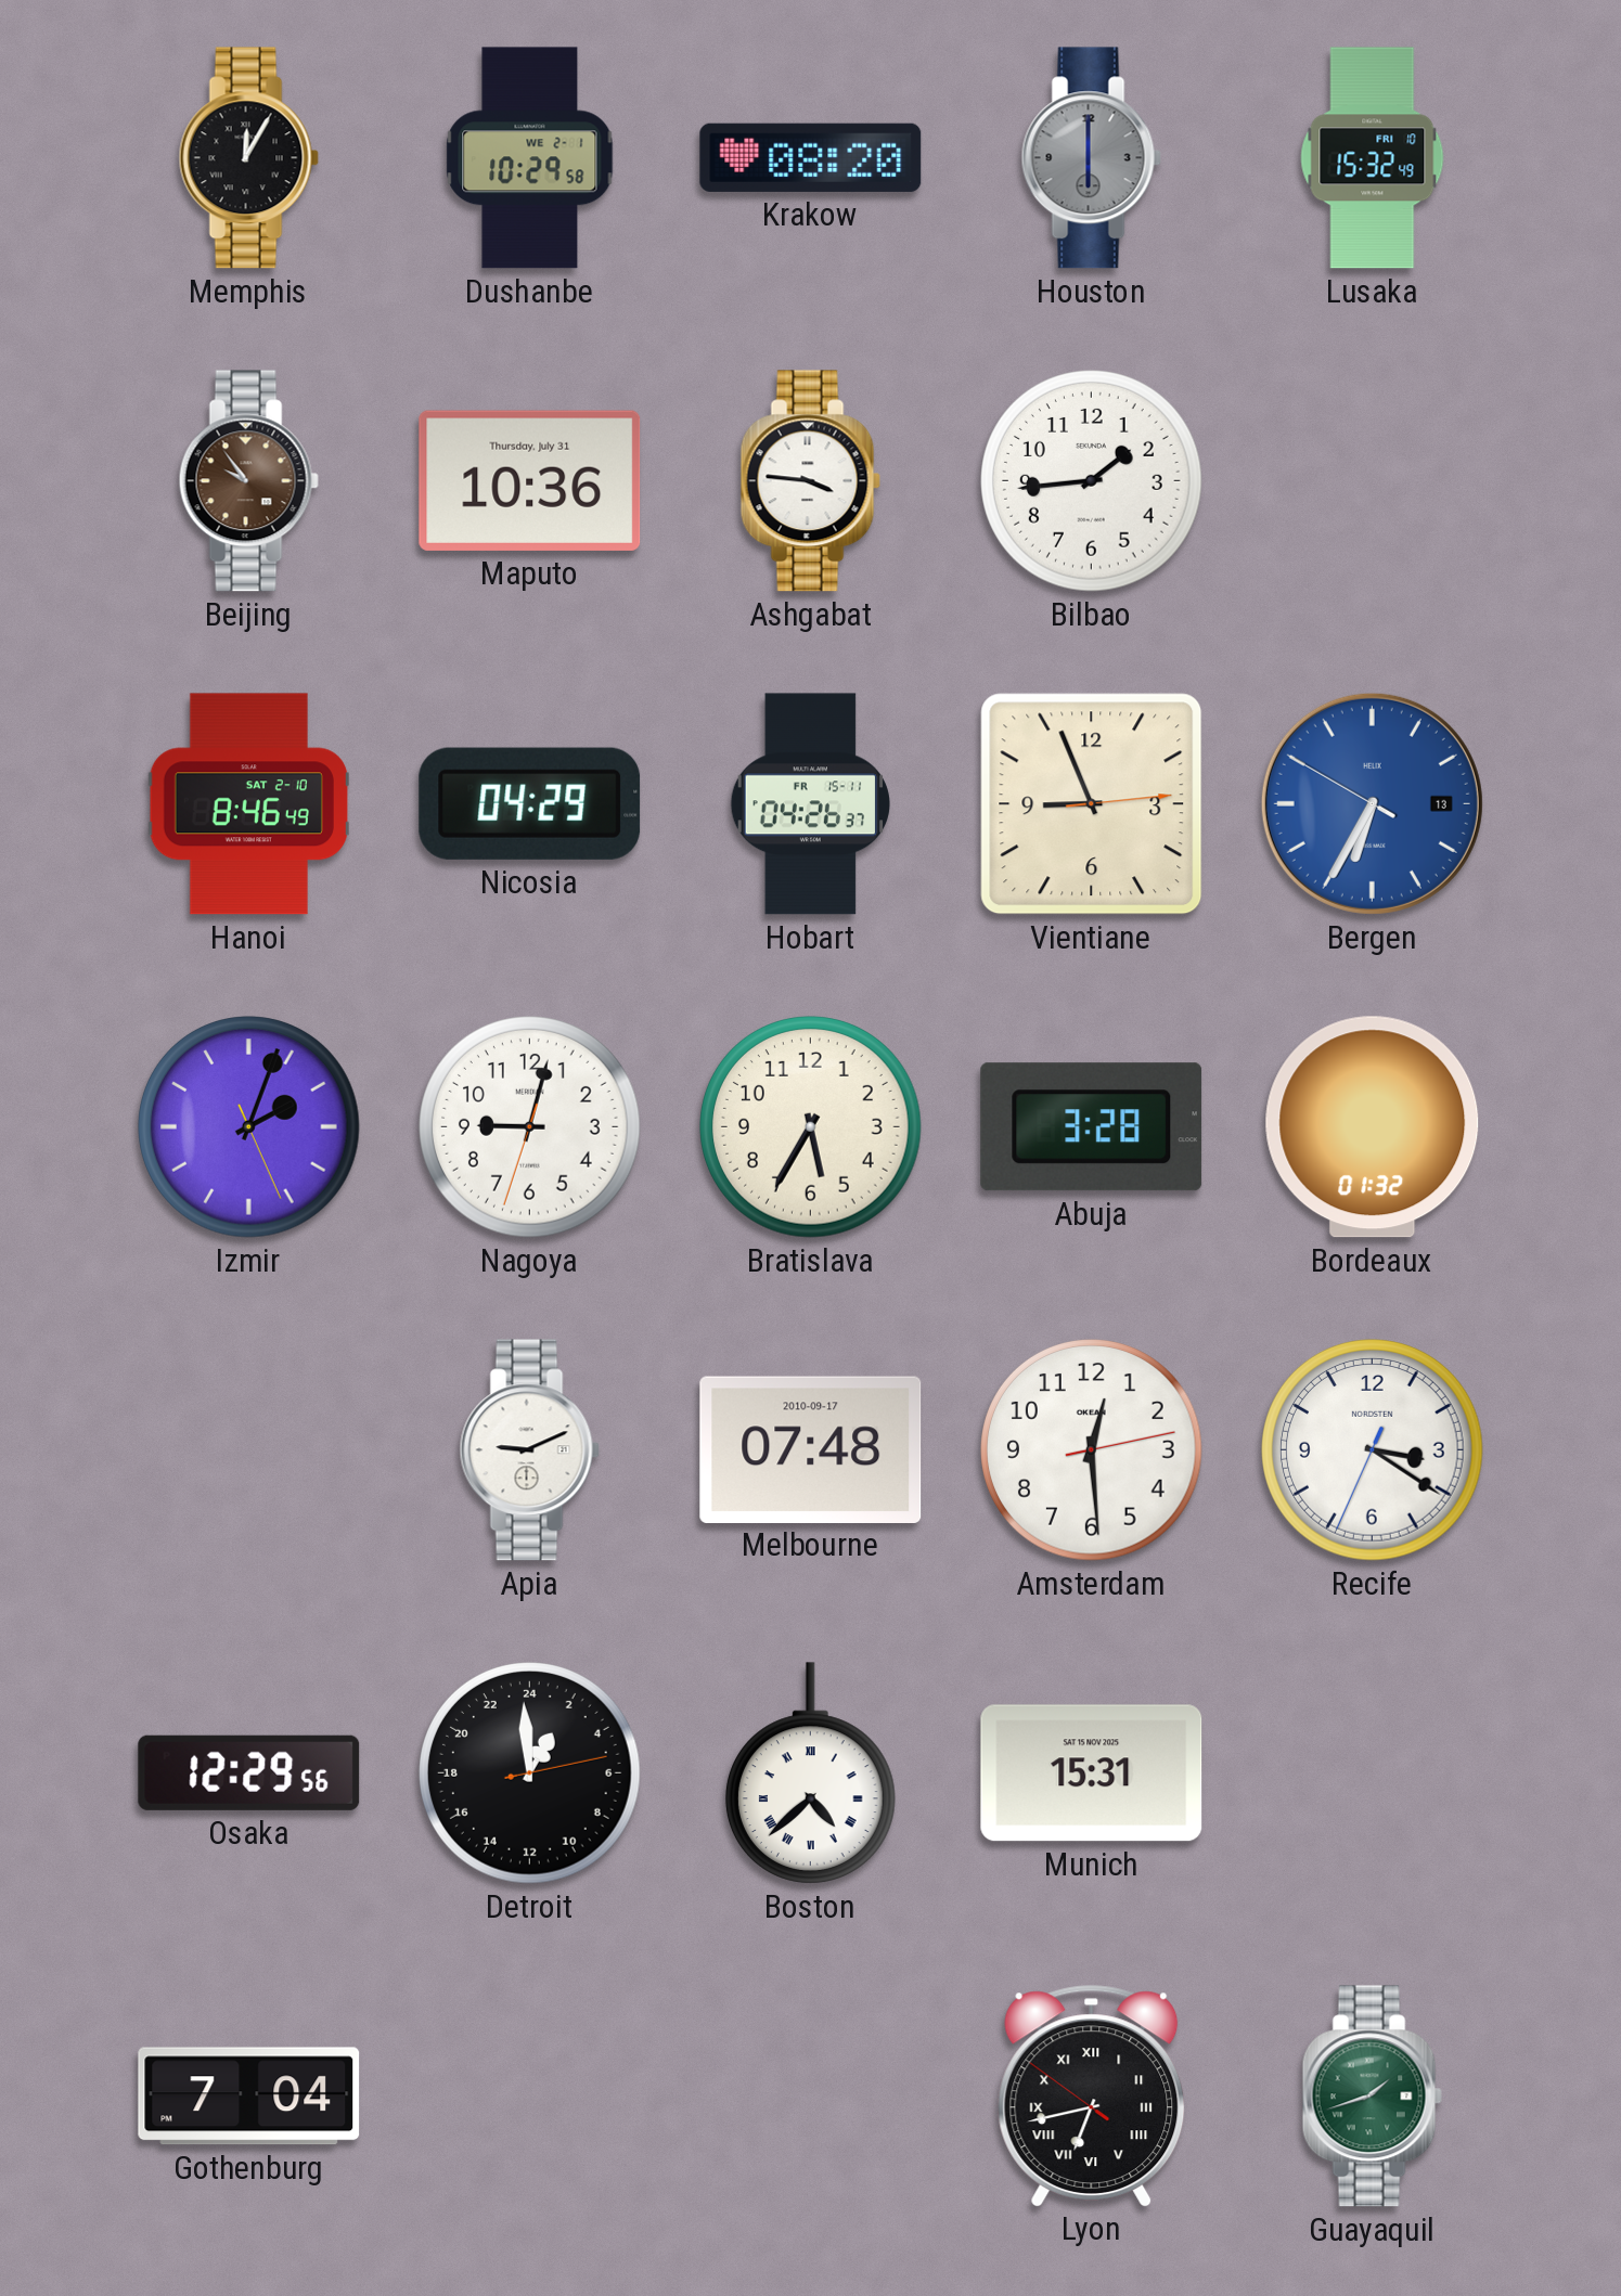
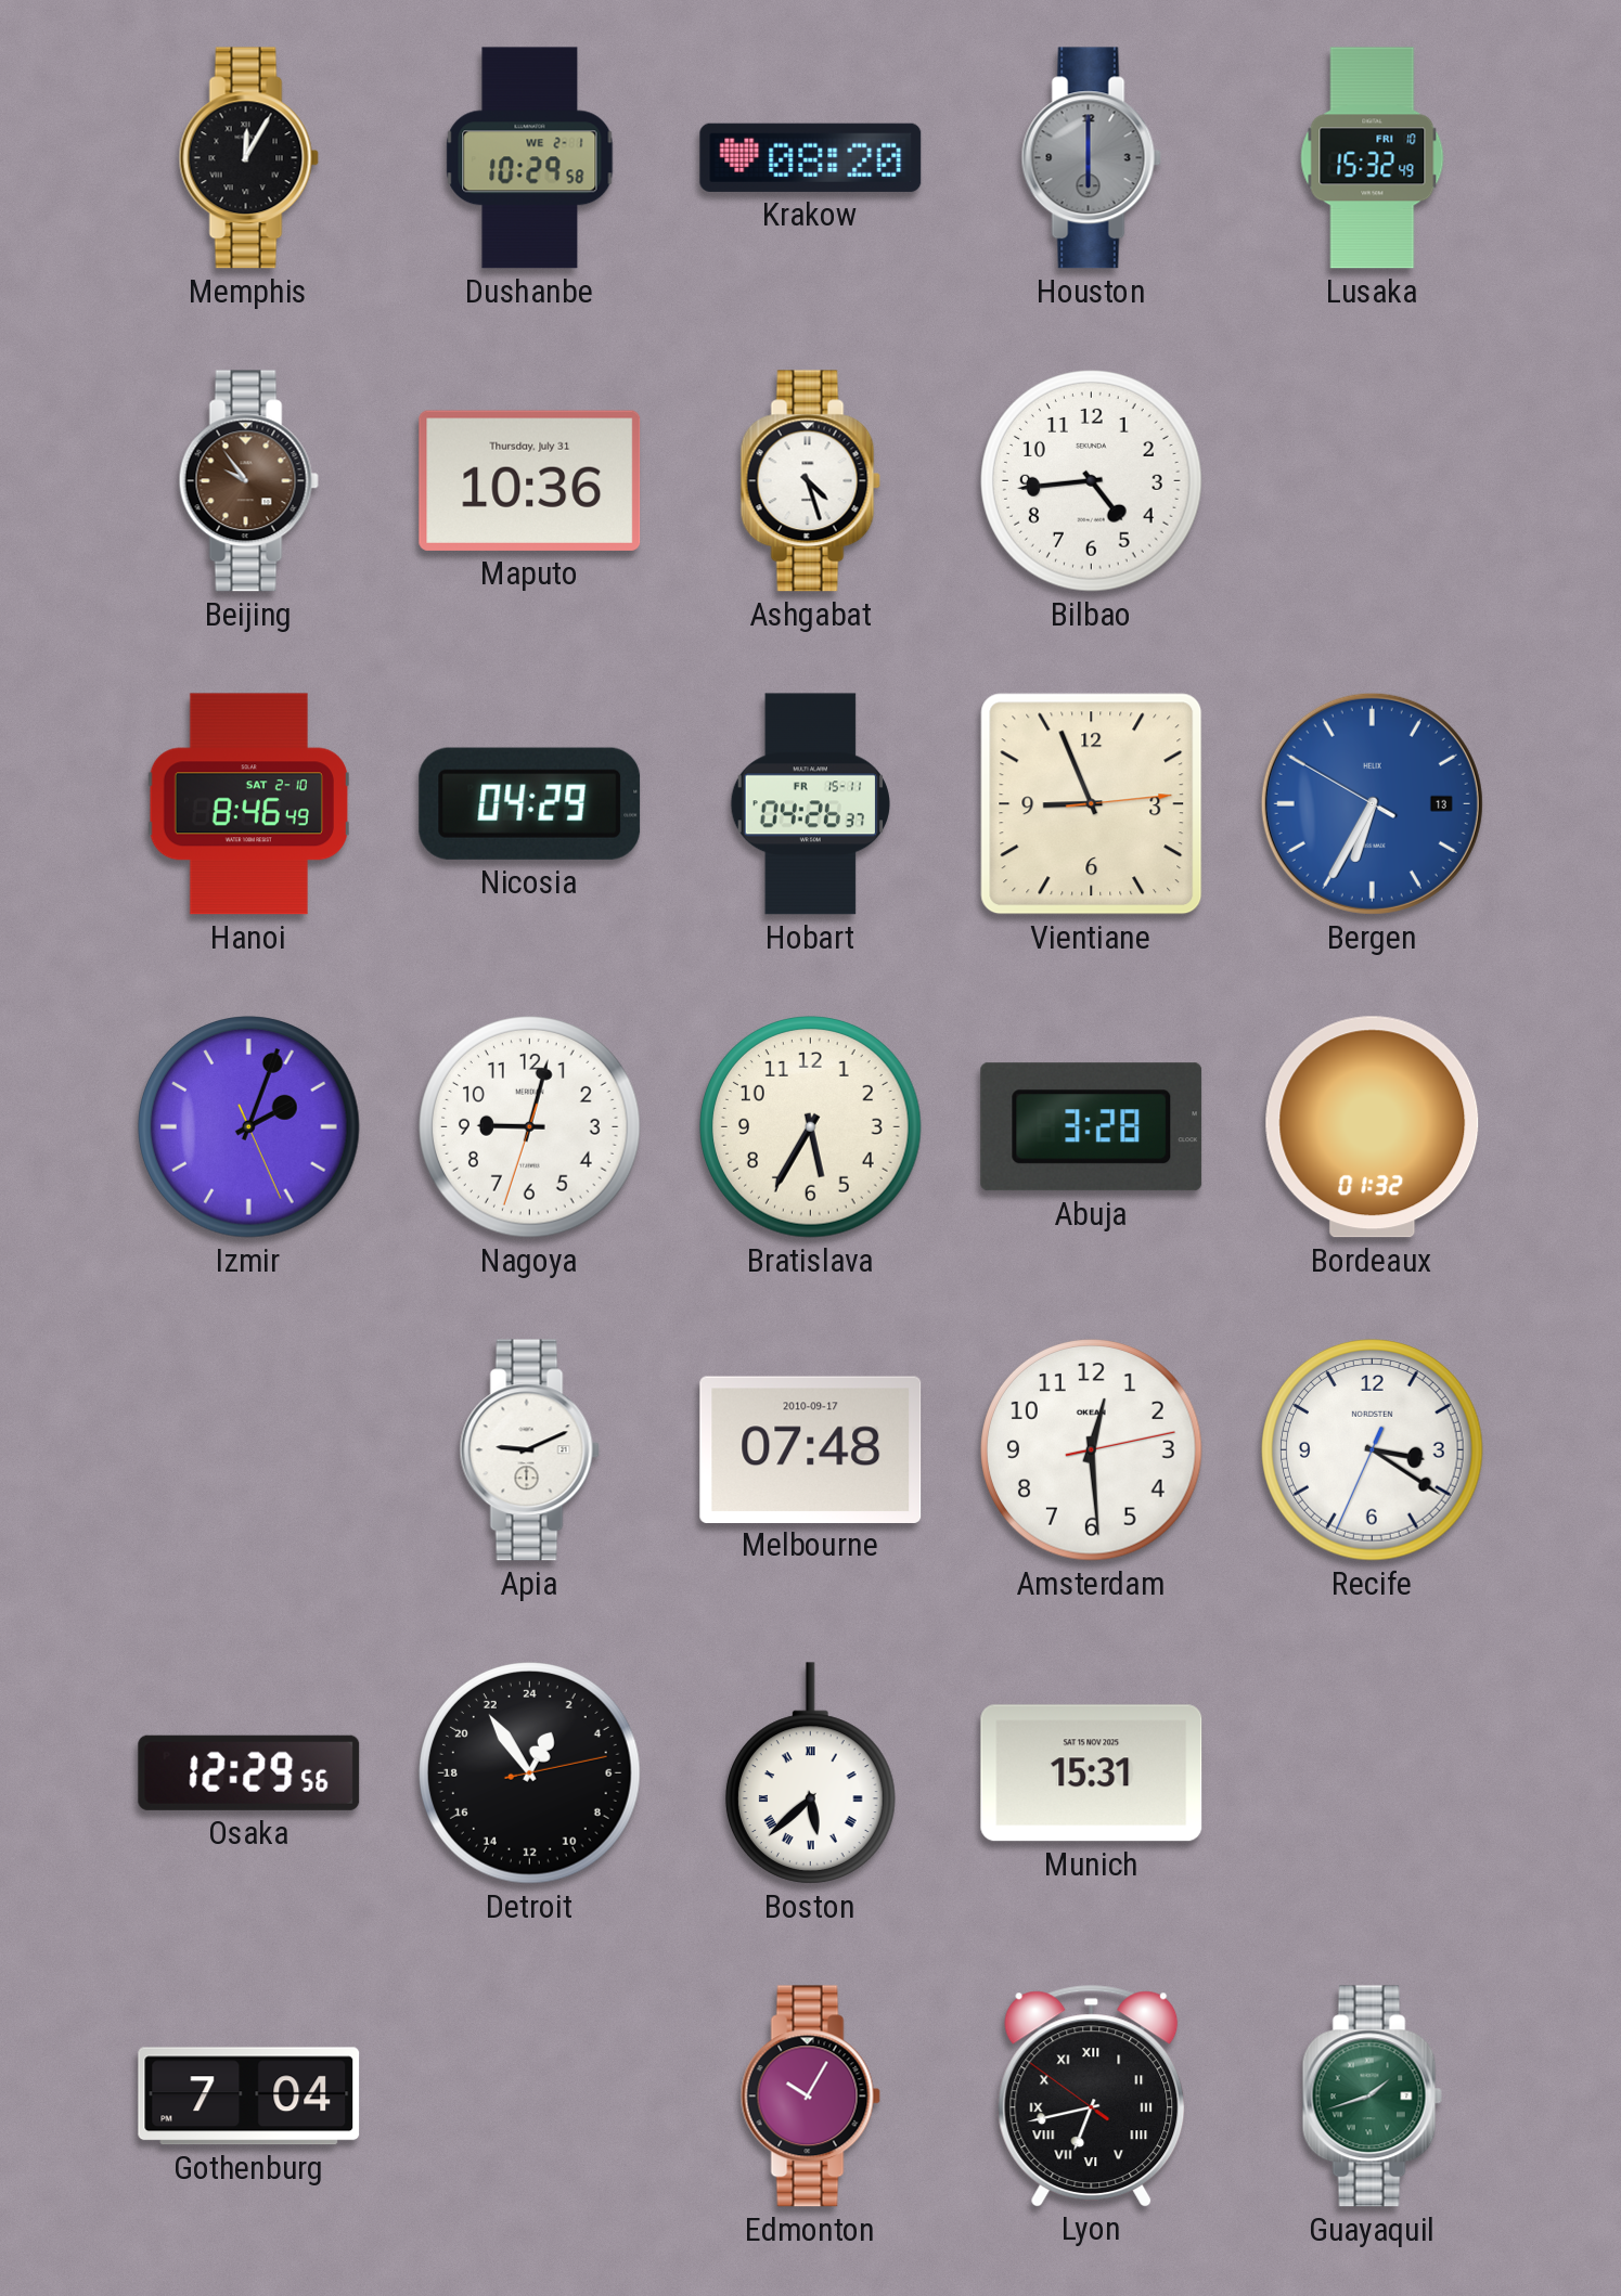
Ashgabat: 3:46 -> 4:27
Bilbao: 1:44 -> 4:44
Detroit: 1:59 -> 1:54
Boston: 4:38 -> 5:38
Edmonton: none -> 10:05
